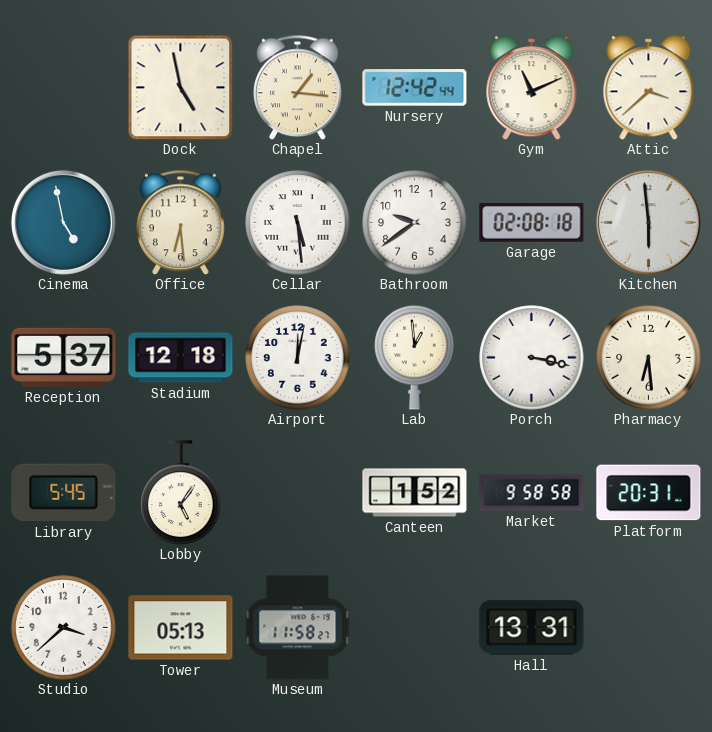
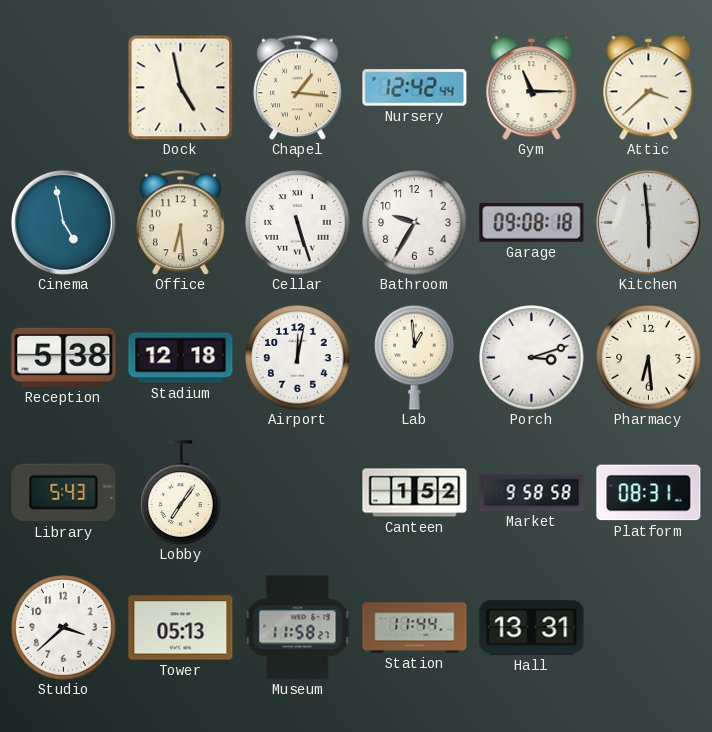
Gym: 11:11 -> 11:15
Cellar: 5:29 -> 5:27
Bathroom: 9:39 -> 9:35
Garage: 02:08 -> 09:08
Reception: 5:37 -> 5:38
Porch: 3:17 -> 3:12
Library: 5:45 -> 5:43
Lobby: 5:06 -> 7:06
Platform: 20:31 -> 08:31
Station: none -> 11:44
